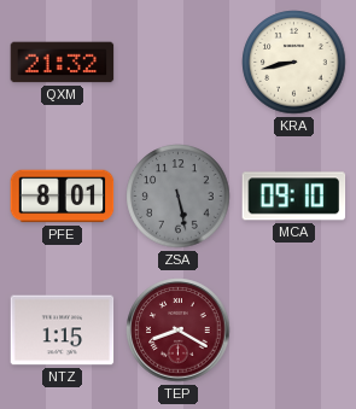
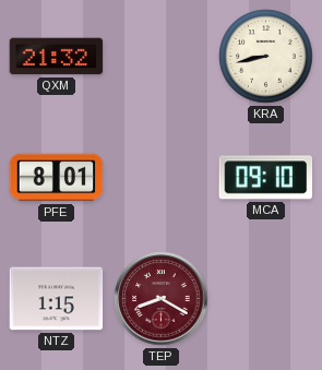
ZSA: 5:28 -> none
